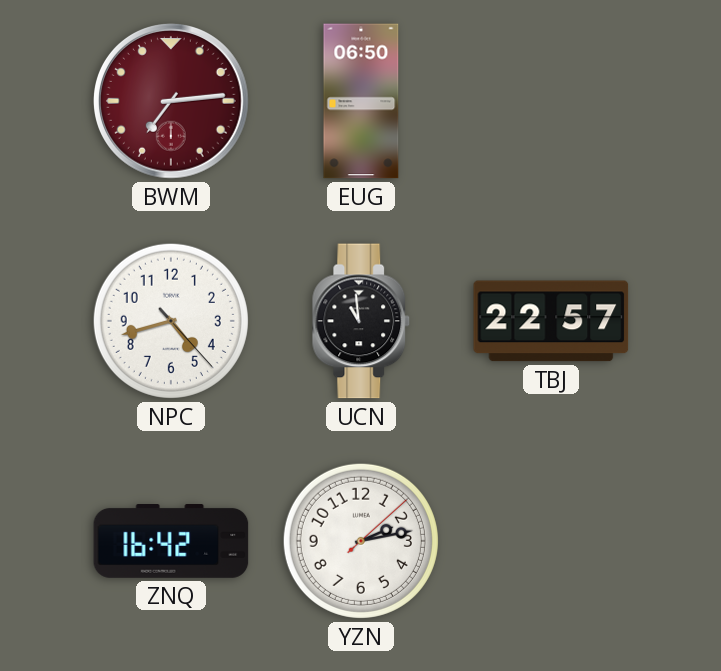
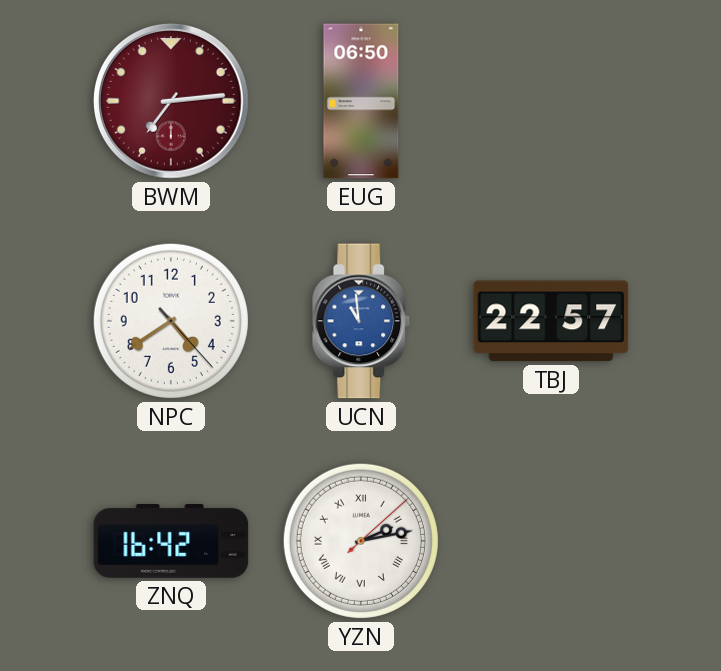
NPC: 4:42 -> 4:39
UCN dial: black -> blue
YZN numerals: Arabic -> Roman
